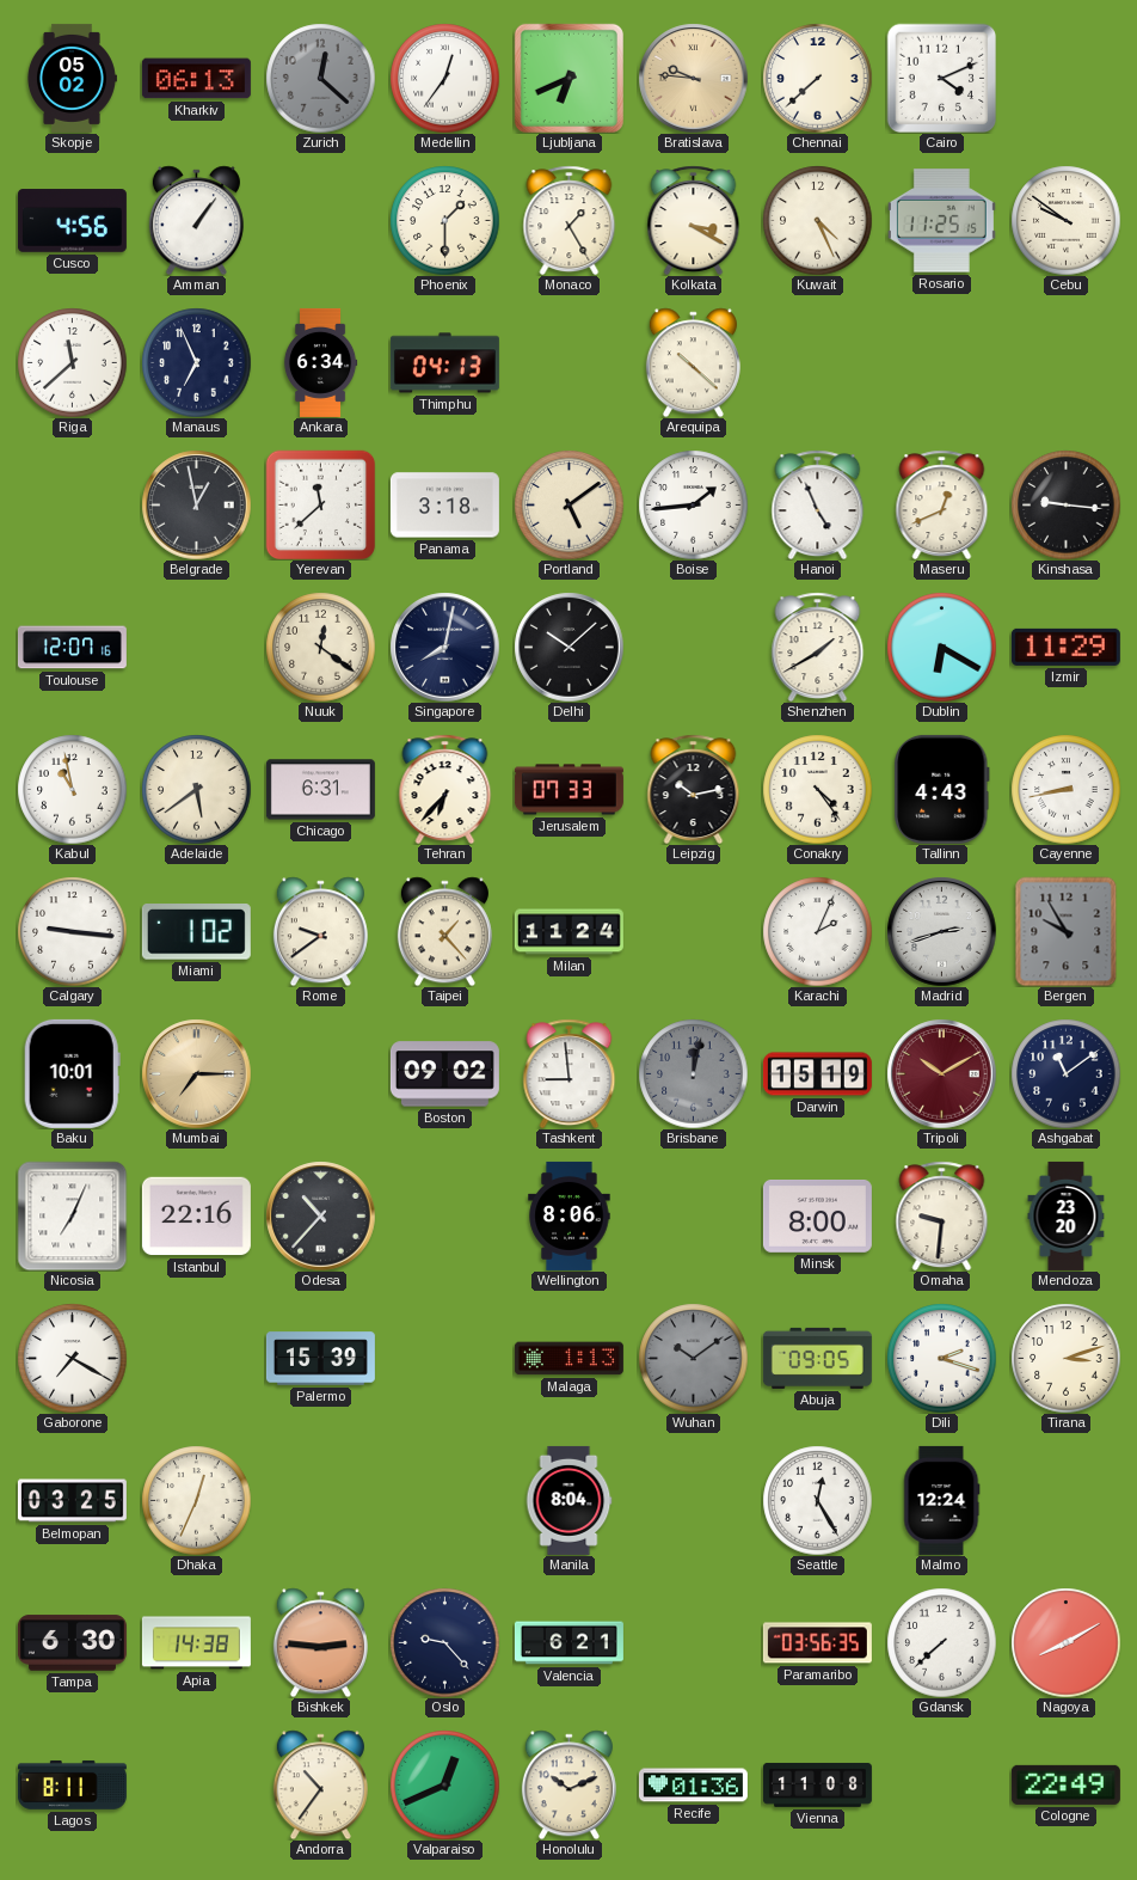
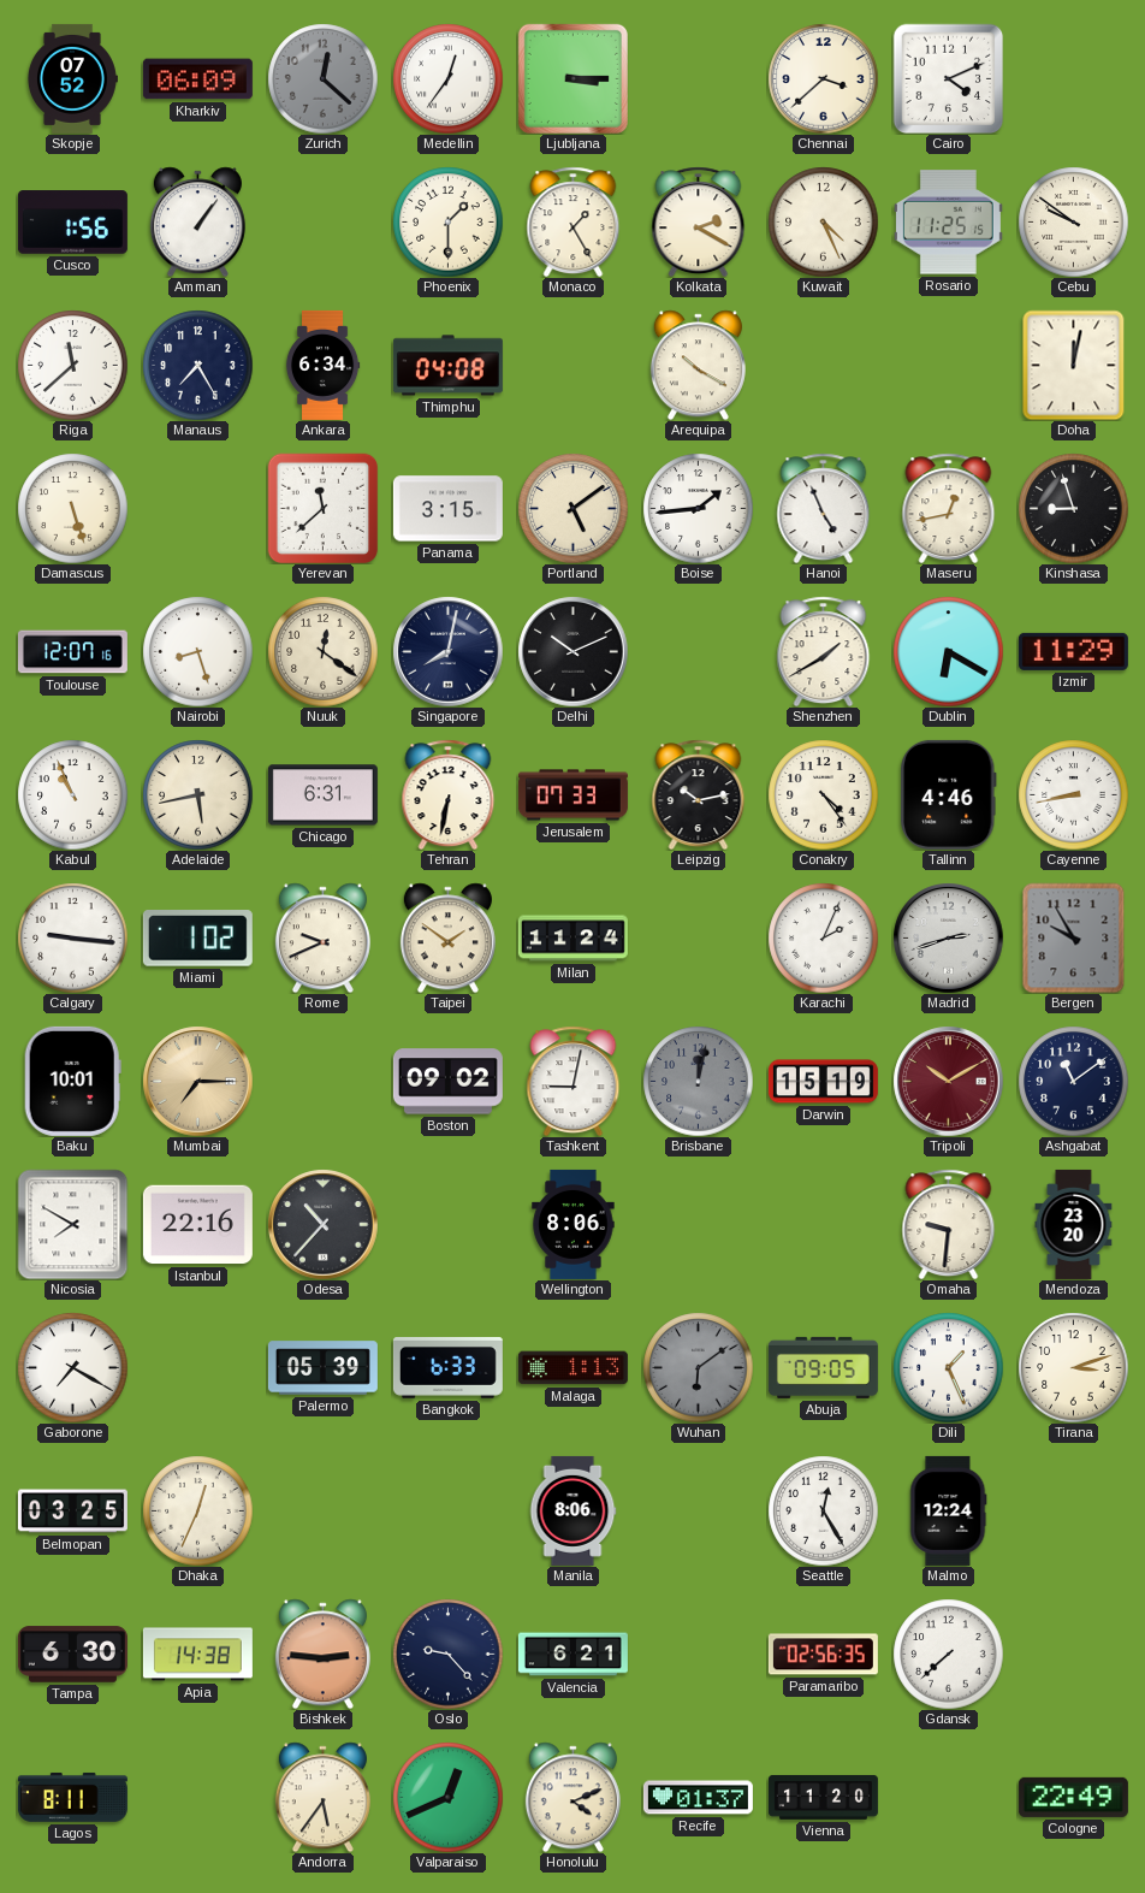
Skopje: 05:02 -> 07:52
Kharkiv: 06:13 -> 06:09
Ljubljana: 6:41 -> 3:15
Bratislava: 9:46 -> none
Chennai: 7:38 -> 3:38
Cusco: 4:56 -> 1:56
Kolkata: 3:20 -> 2:20
Manaus: 6:56 -> 7:25
Thimphu: 04:13 -> 04:08
Arequipa: 10:22 -> 10:20
Doha: none -> 12:02
Damascus: none -> 5:27
Belgrade: 12:58 -> none
Panama: 3:18 -> 3:15
Maseru: 12:41 -> 12:43
Kinshasa: 9:16 -> 8:57
Nairobi: none -> 8:27
Delhi: 10:08 -> 10:11
Kabul: 10:58 -> 10:56
Adelaide: 5:39 -> 5:43
Tehran: 6:37 -> 6:32
Tallinn: 4:43 -> 4:46
Rome: 9:39 -> 9:41
Taipei: 1:23 -> 1:51
Tashkent: 8:59 -> 9:02
Nicosia: 7:04 -> 7:50
Minsk: 8:00 -> none
Palermo: 15:39 -> 05:39
Bangkok: none -> 6:33
Wuhan: 10:09 -> 6:09
Dili: 2:18 -> 1:26
Manila: 8:04 -> 8:06
Paramaribo: 03:56 -> 02:56
Nagoya: 8:10 -> none
Andorra: 10:36 -> 5:36
Honolulu: 10:11 -> 4:11
Recife: 01:36 -> 01:37
Vienna: 11:08 -> 11:20
